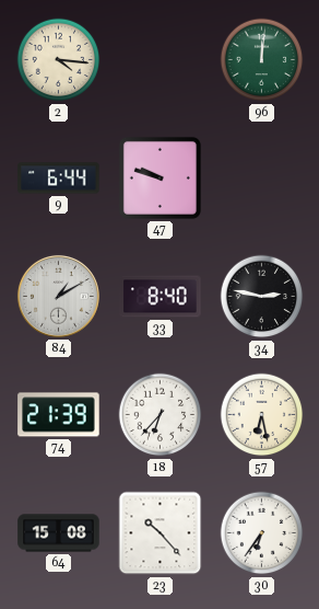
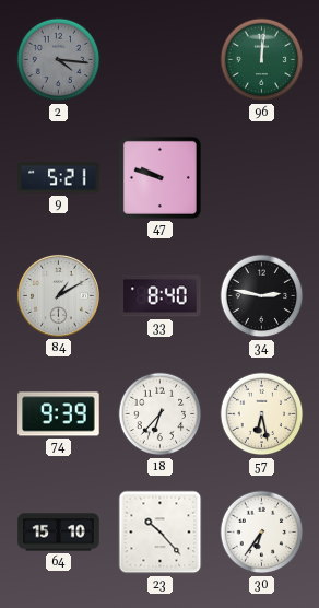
2 dial: cream -> grey
9: 6:44 -> 5:21
74: 21:39 -> 9:39
64: 15:08 -> 15:10
